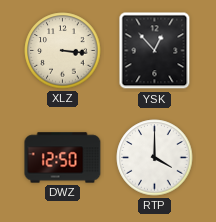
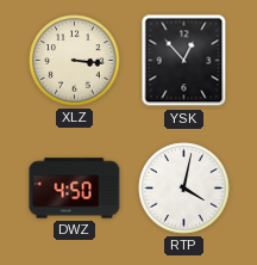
DWZ: 12:50 -> 4:50
RTP: 4:00 -> 4:02
